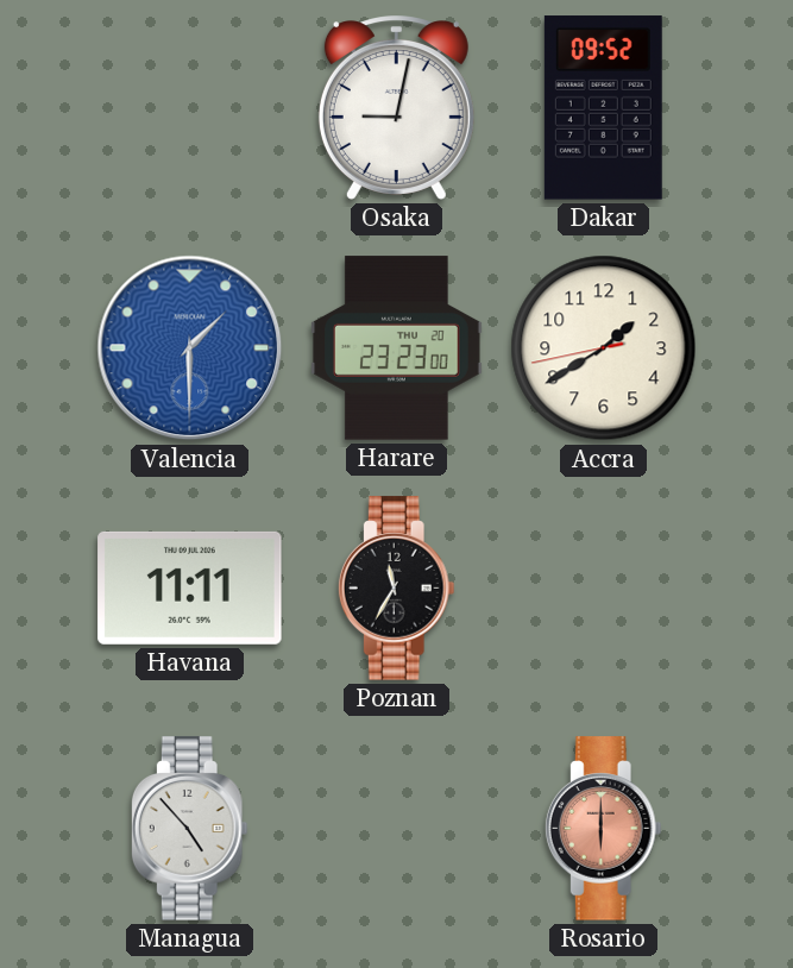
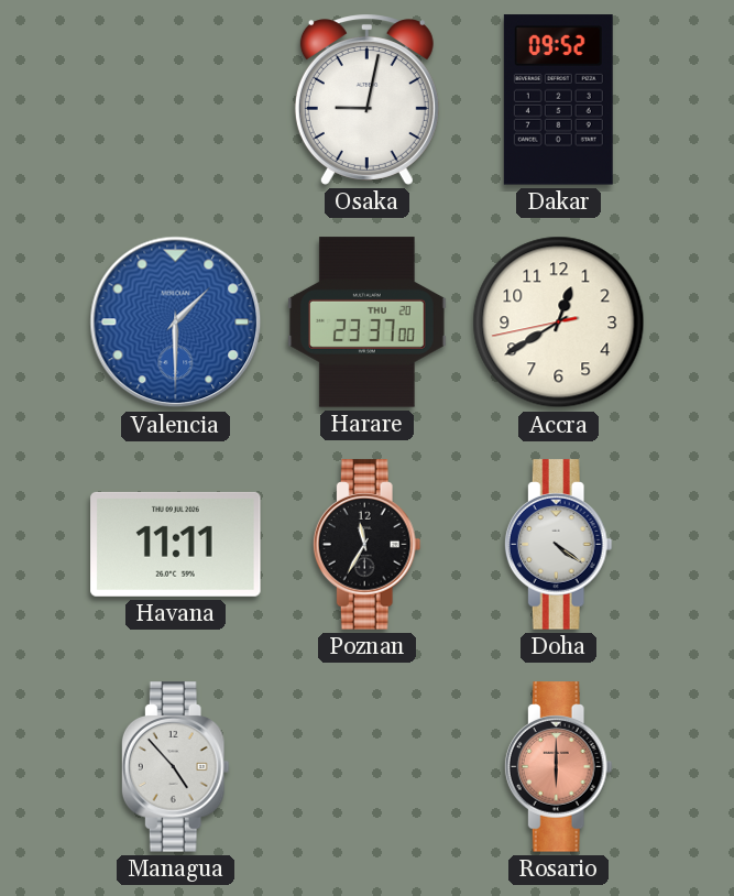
Harare: 23:23 -> 23:37
Accra: 1:39 -> 12:39
Doha: none -> 4:21
